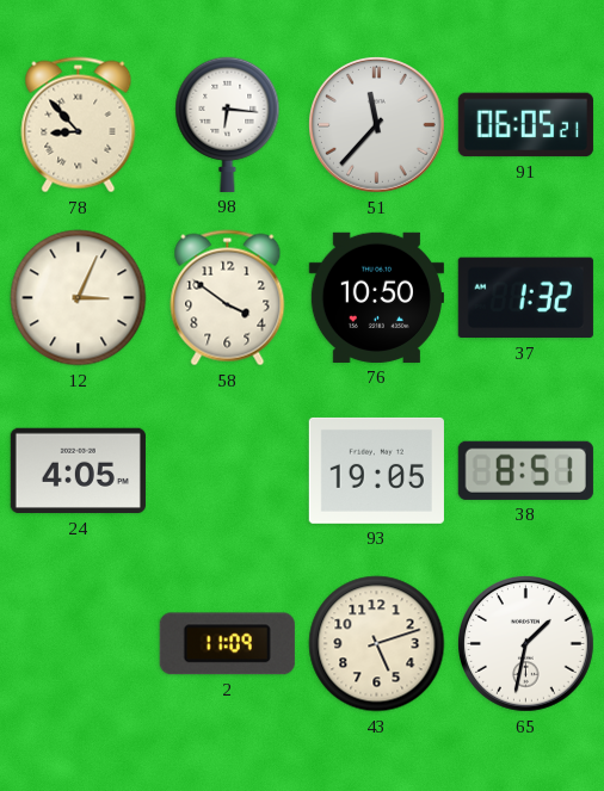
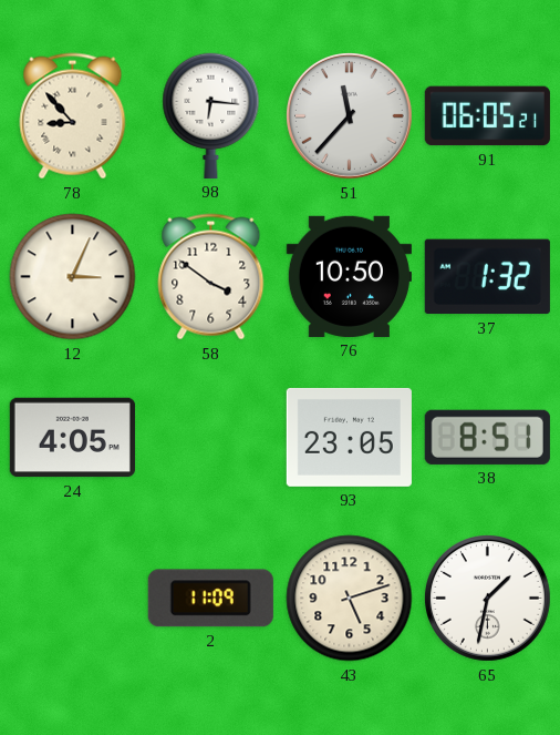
93: 19:05 -> 23:05
